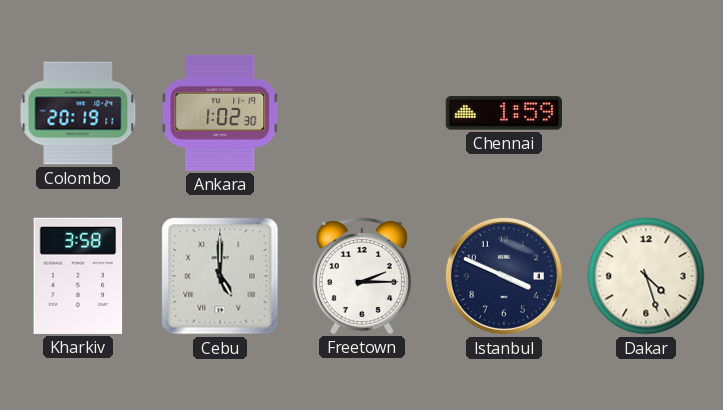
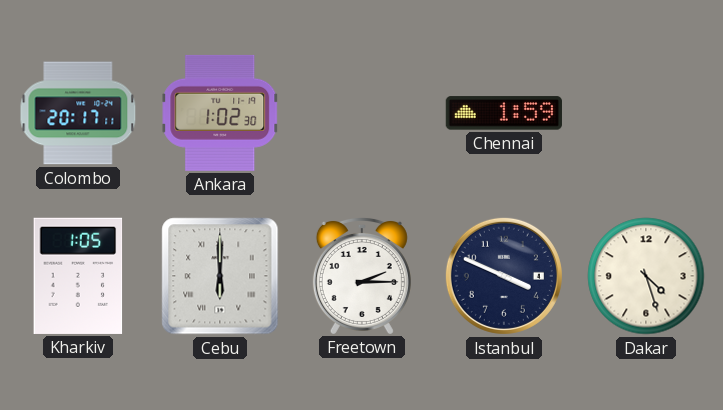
Colombo: 20:19 -> 20:17
Kharkiv: 3:58 -> 1:05
Cebu: 5:00 -> 6:00
